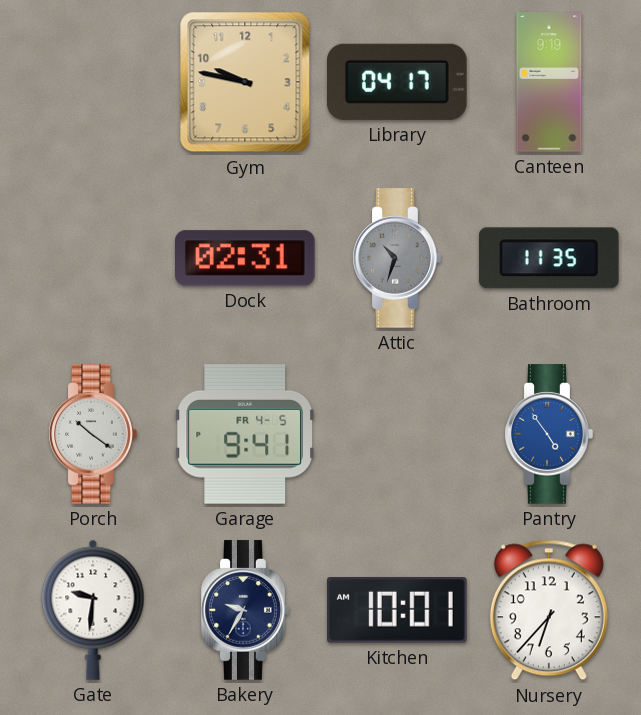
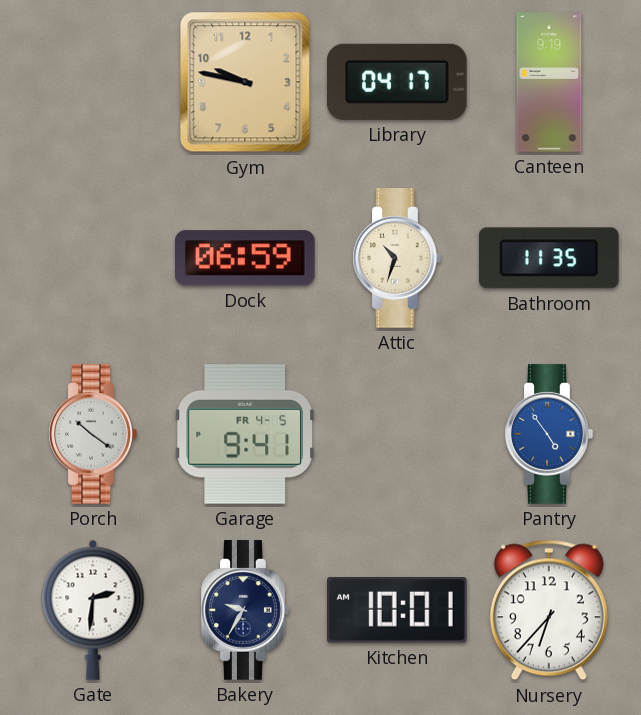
Dock: 02:31 -> 06:59
Attic dial: grey -> cream
Gate: 9:31 -> 2:31
